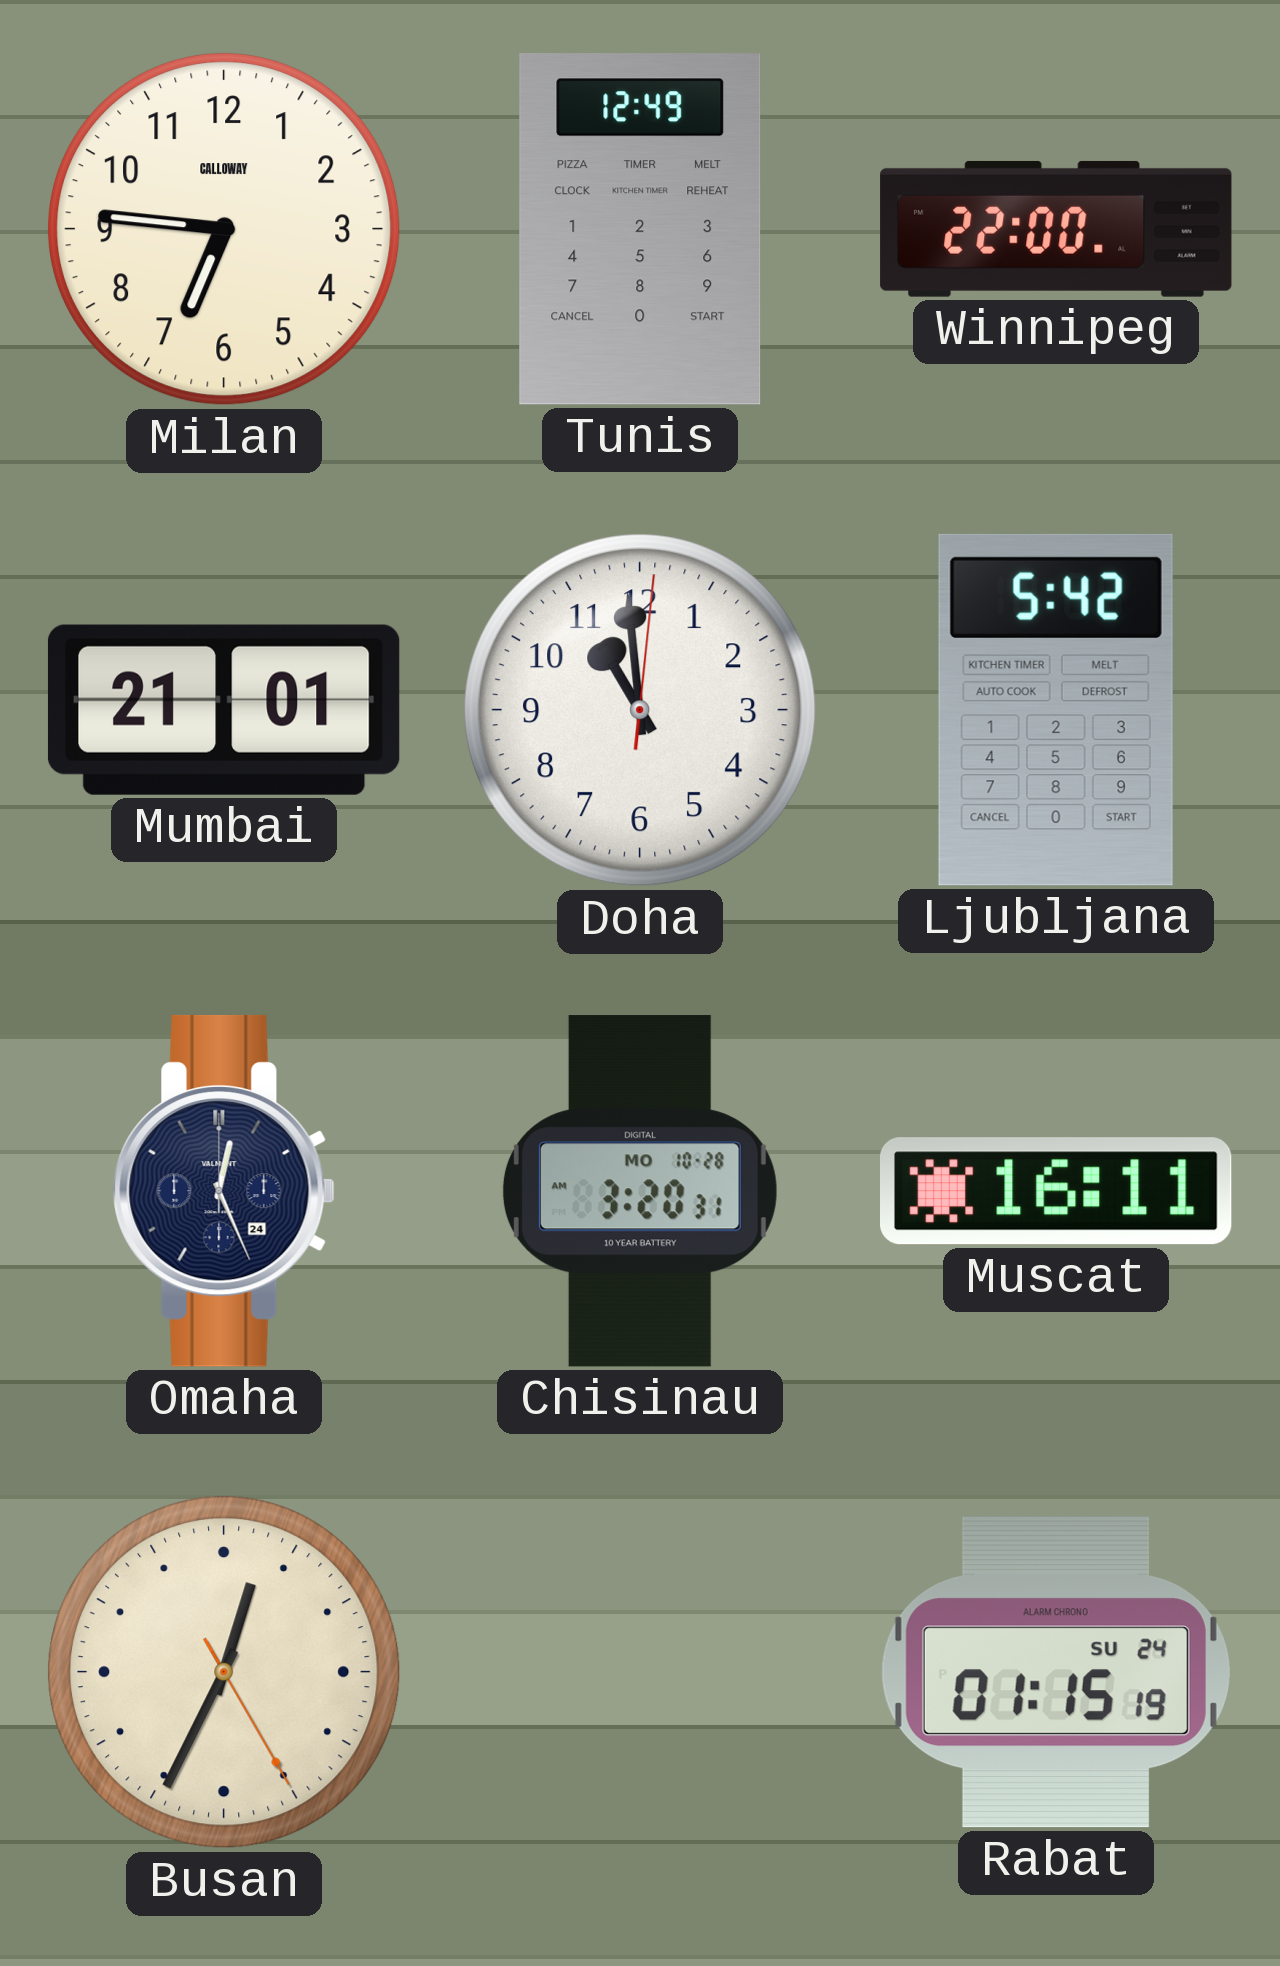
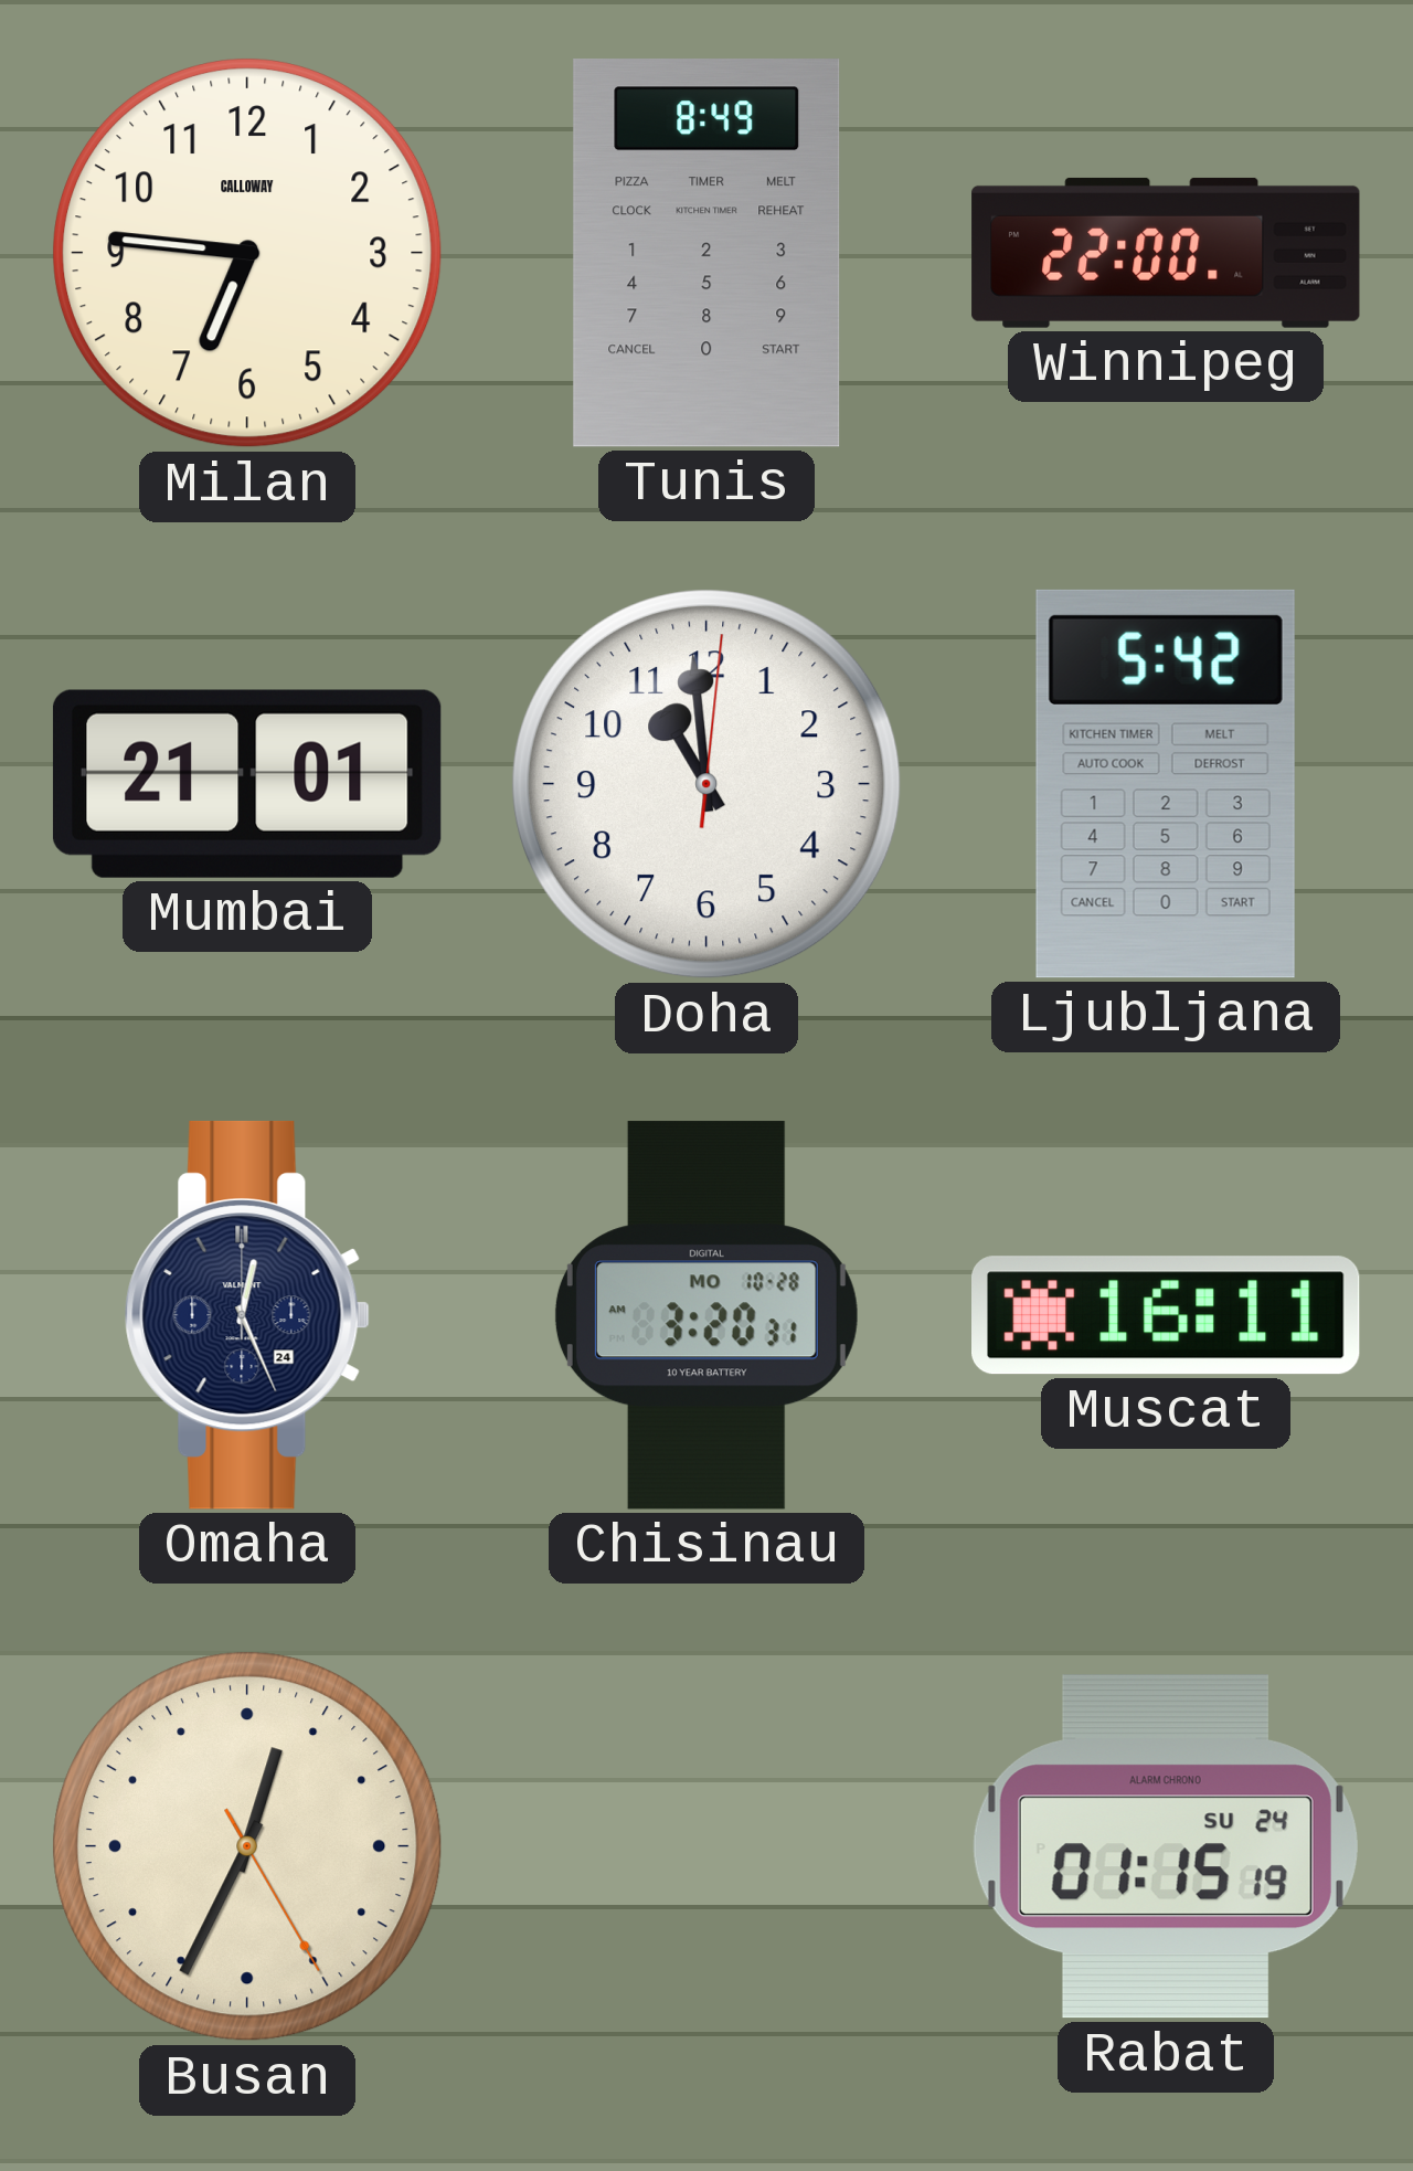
Tunis: 12:49 -> 8:49
